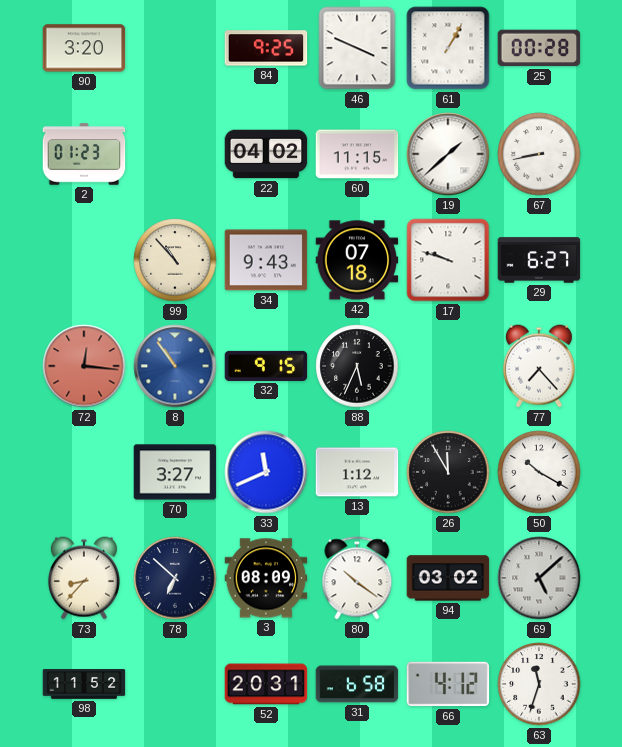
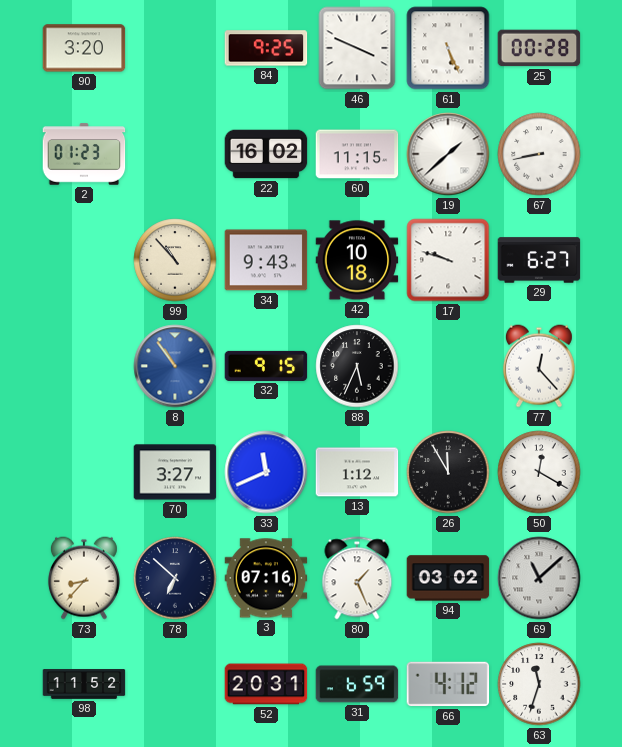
61: 1:05 -> 5:26
22: 04:02 -> 16:02
42: 07:18 -> 10:18
72: 12:16 -> none
77: 7:23 -> 12:23
50: 10:20 -> 12:20
3: 08:09 -> 07:16
80: 10:21 -> 1:26
69: 5:08 -> 11:08
31: 6:58 -> 6:59
